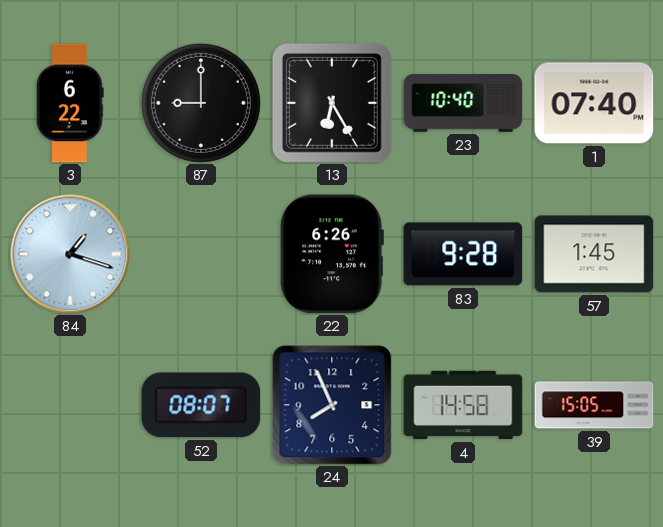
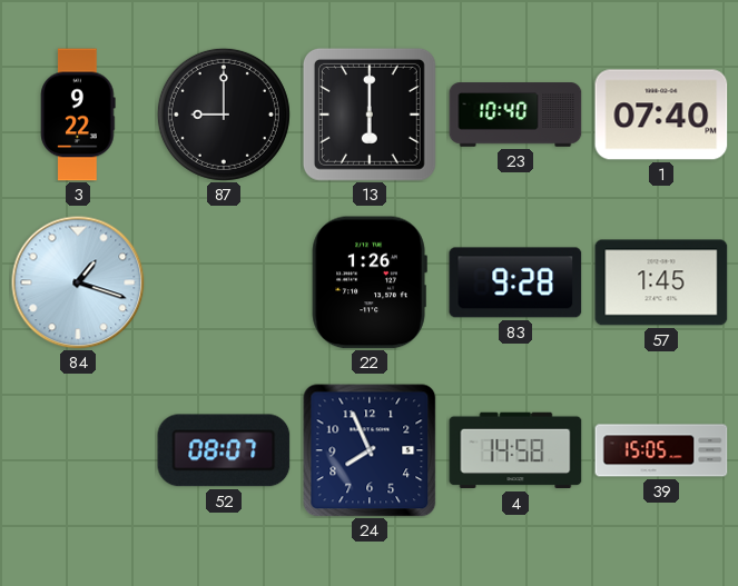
3: 6:22 -> 9:22
13: 6:25 -> 6:00
22: 6:26 -> 1:26
